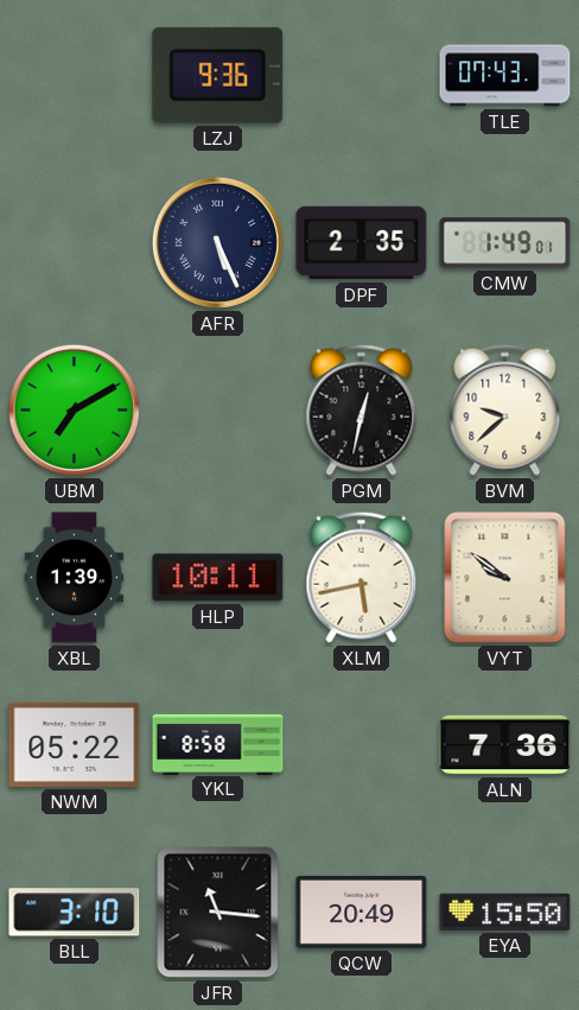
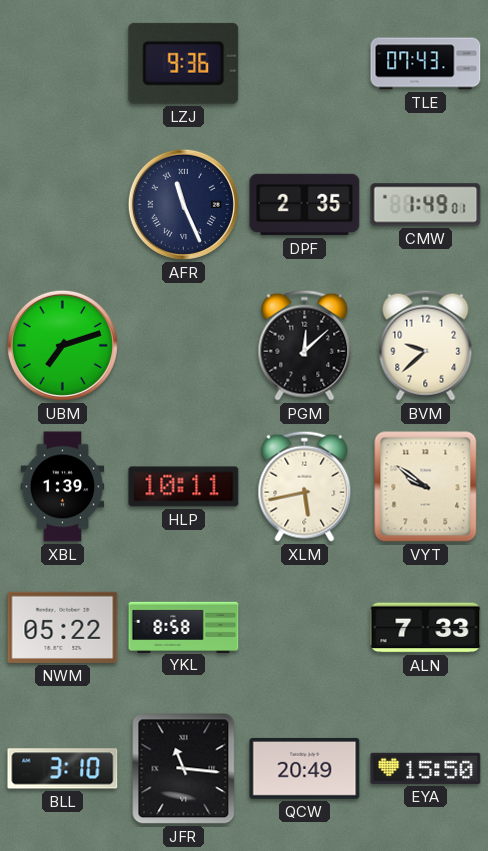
AFR: 5:26 -> 11:26
UBM: 7:10 -> 7:12
PGM: 12:32 -> 12:08
ALN: 7:36 -> 7:33
